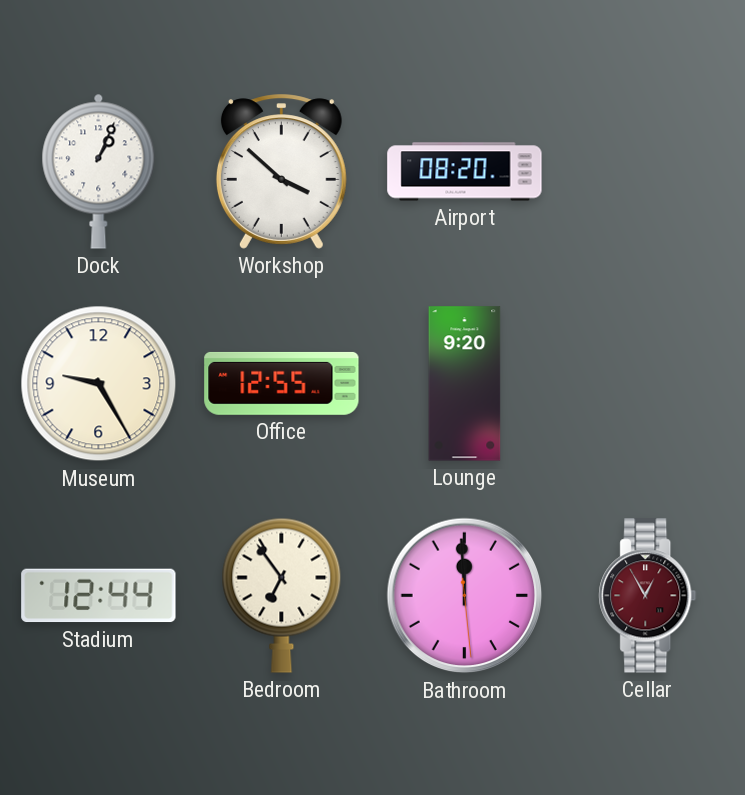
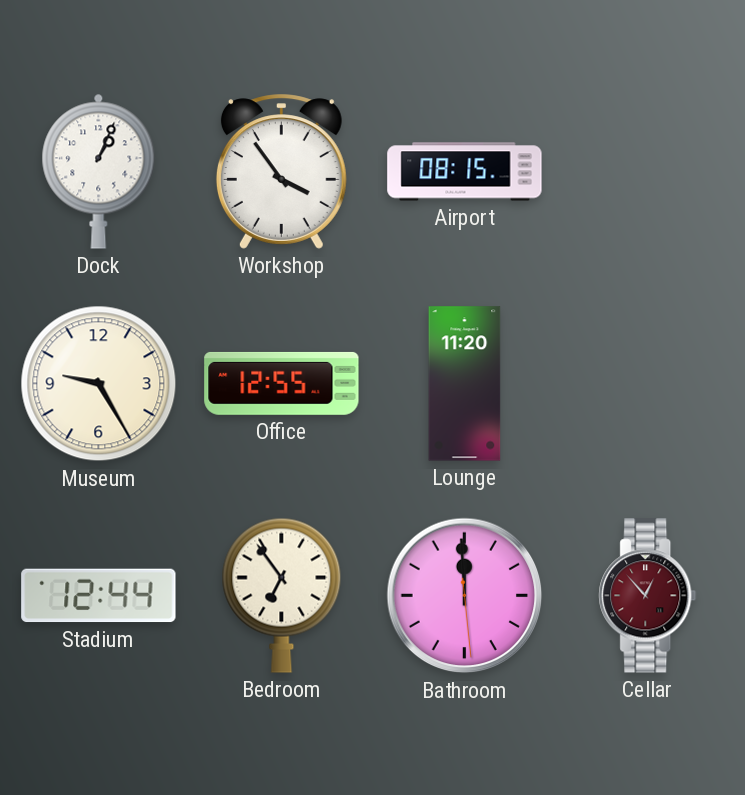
Workshop: 3:52 -> 3:54
Airport: 08:20 -> 08:15
Lounge: 9:20 -> 11:20
Cellar: 12:55 -> 12:53
